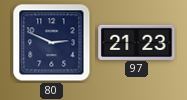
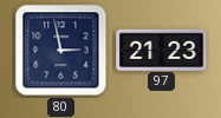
80: 2:49 -> 2:58
